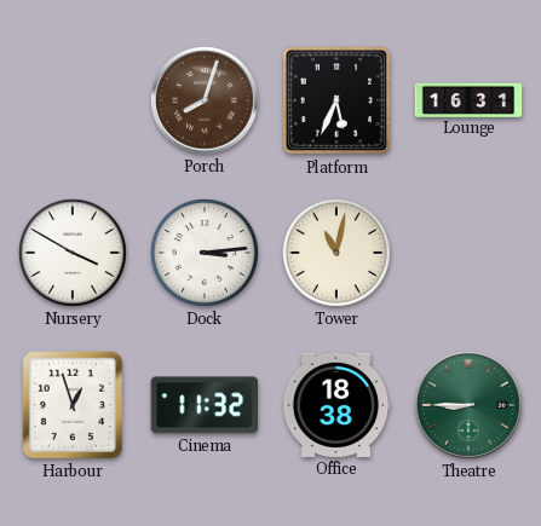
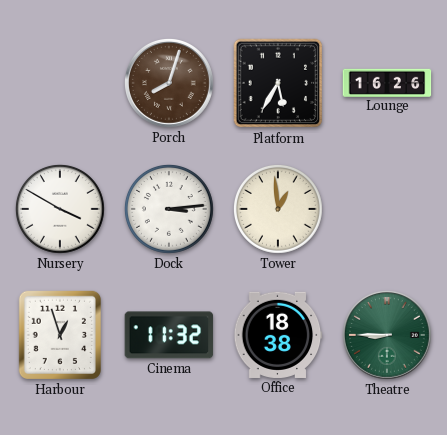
Platform: 5:34 -> 5:35
Lounge: 16:31 -> 16:26
Tower: 11:02 -> 12:59
